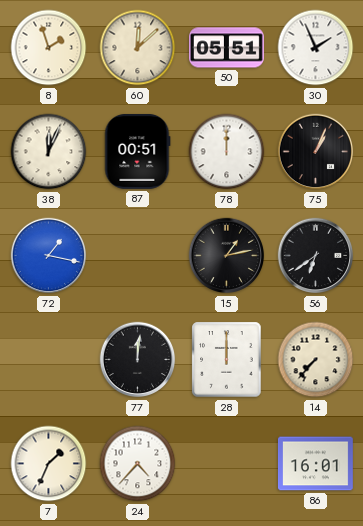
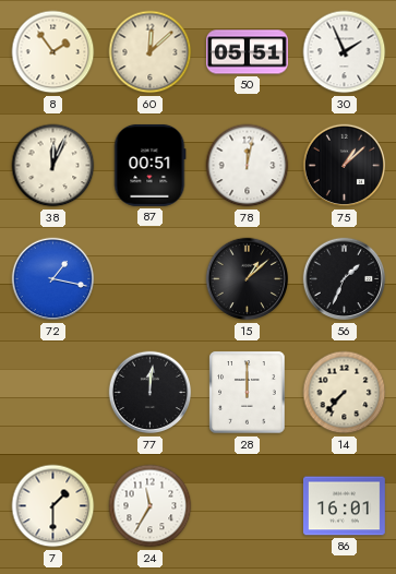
8: 1:57 -> 1:54
78: 12:00 -> 12:02
75: 1:04 -> 1:08
15: 1:13 -> 1:08
56: 6:39 -> 1:34
7: 1:34 -> 1:30
24: 4:37 -> 11:35
